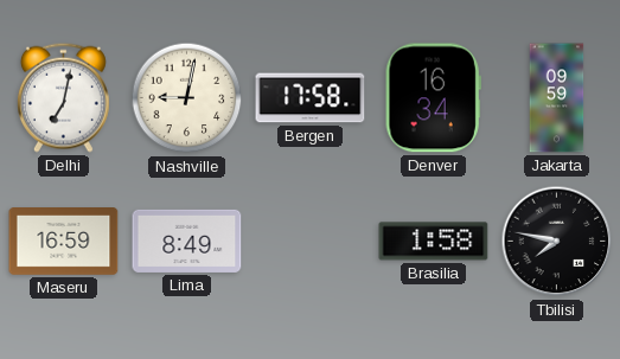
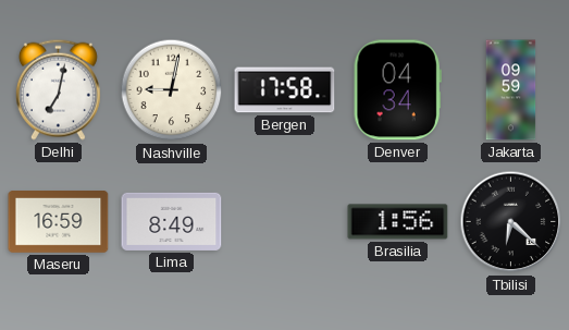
Denver: 16:34 -> 04:34
Brasilia: 1:58 -> 1:56
Tbilisi: 7:47 -> 6:22
